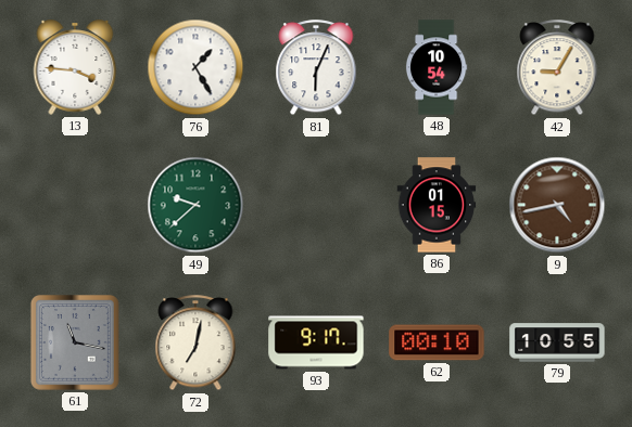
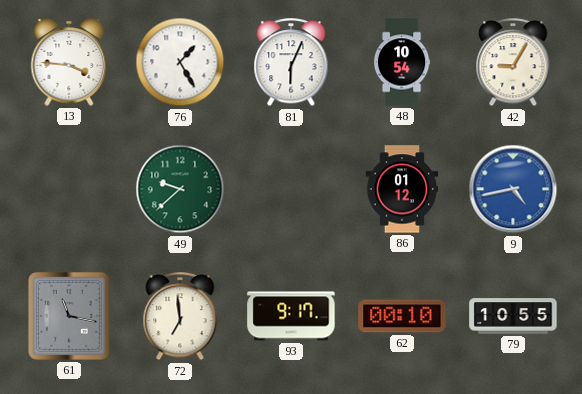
86: 01:15 -> 01:12
9 dial: brown -> blue
72: 7:02 -> 6:59
